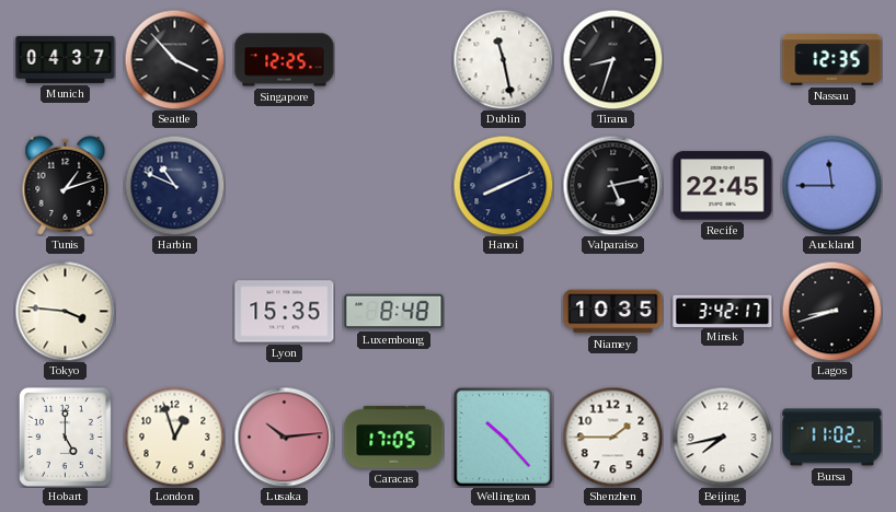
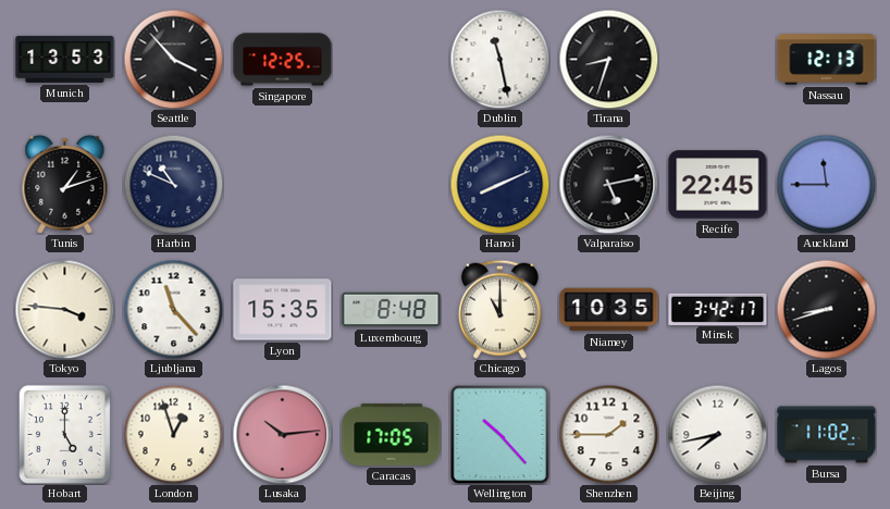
Munich: 04:37 -> 13:53
Nassau: 12:35 -> 12:13
Ljubljana: none -> 11:23
Chicago: none -> 11:00
